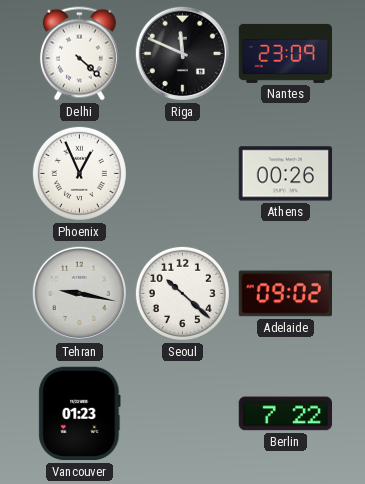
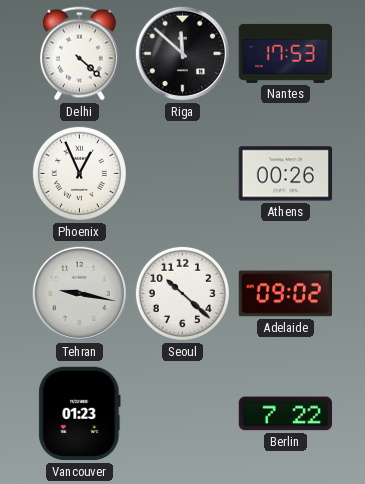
Riga: 11:49 -> 11:52
Nantes: 23:09 -> 17:53
